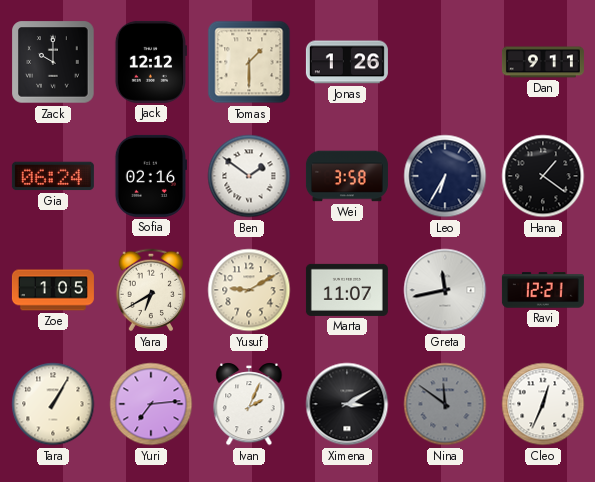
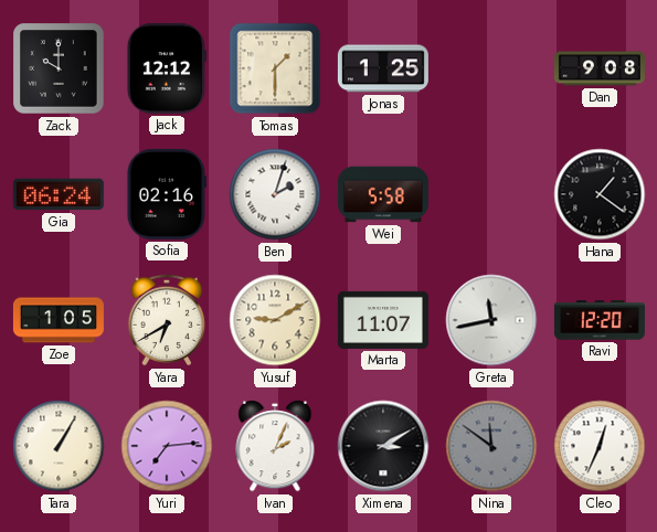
Jonas: 1:26 -> 1:25
Dan: 9:11 -> 9:08
Ben: 1:51 -> 2:03
Wei: 3:58 -> 5:58
Leo: 6:35 -> none
Ravi: 12:21 -> 12:20
